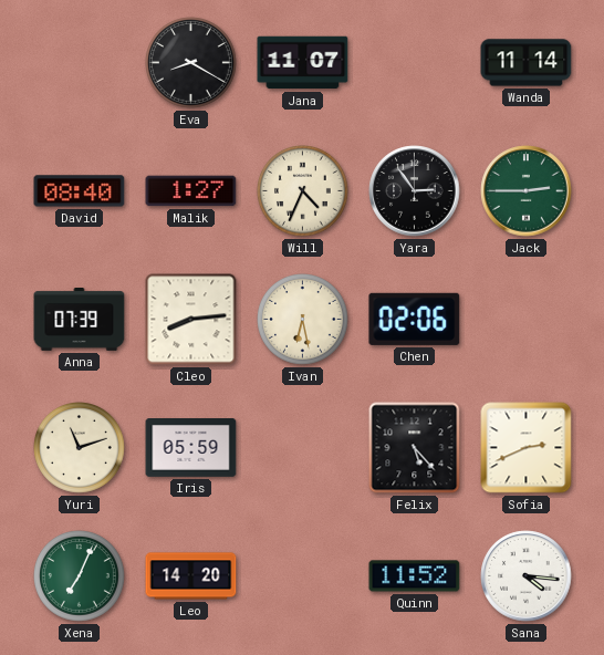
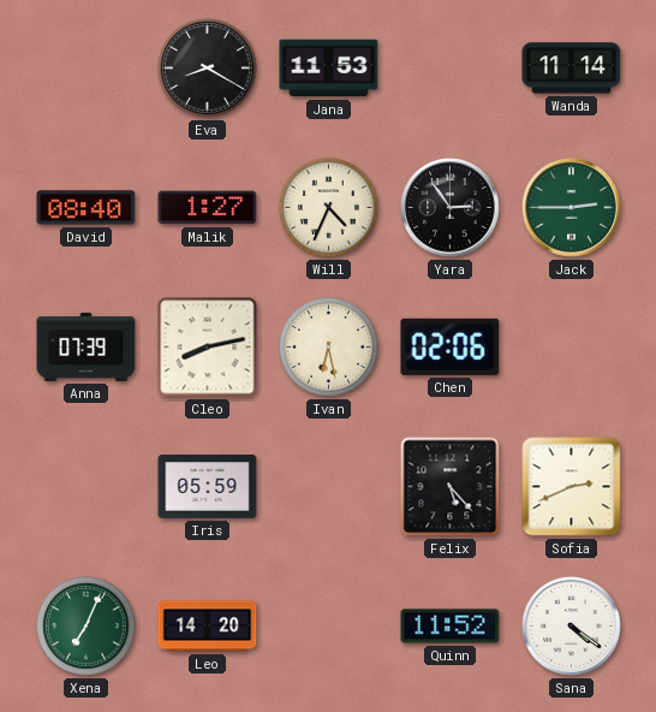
Jana: 11:07 -> 11:53
Cleo: 8:14 -> 8:13
Yuri: 11:12 -> none
Sana: 4:16 -> 4:21
